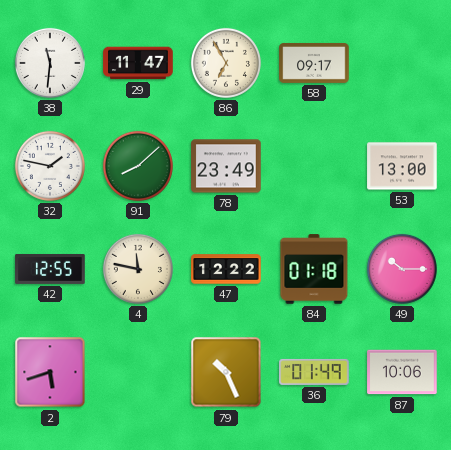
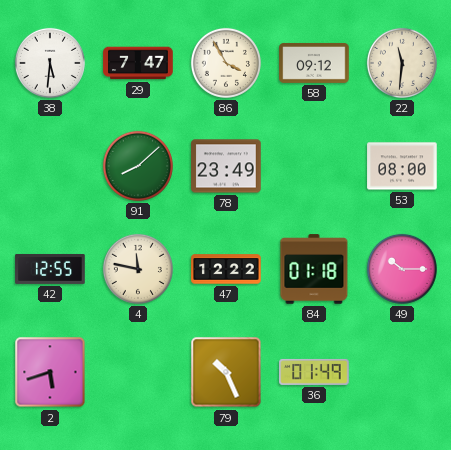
38: 11:31 -> 5:31
29: 11:47 -> 7:47
86: 6:55 -> 3:55
58: 09:17 -> 09:12
22: none -> 11:31
32: 1:47 -> none
53: 13:00 -> 08:00
87: 10:06 -> none
